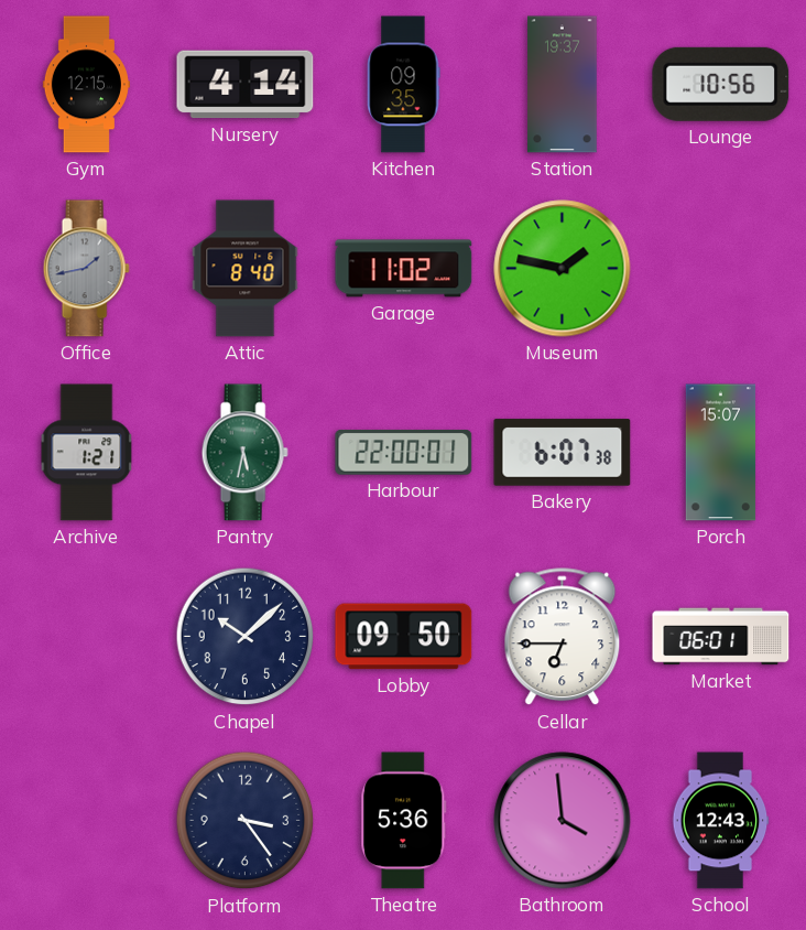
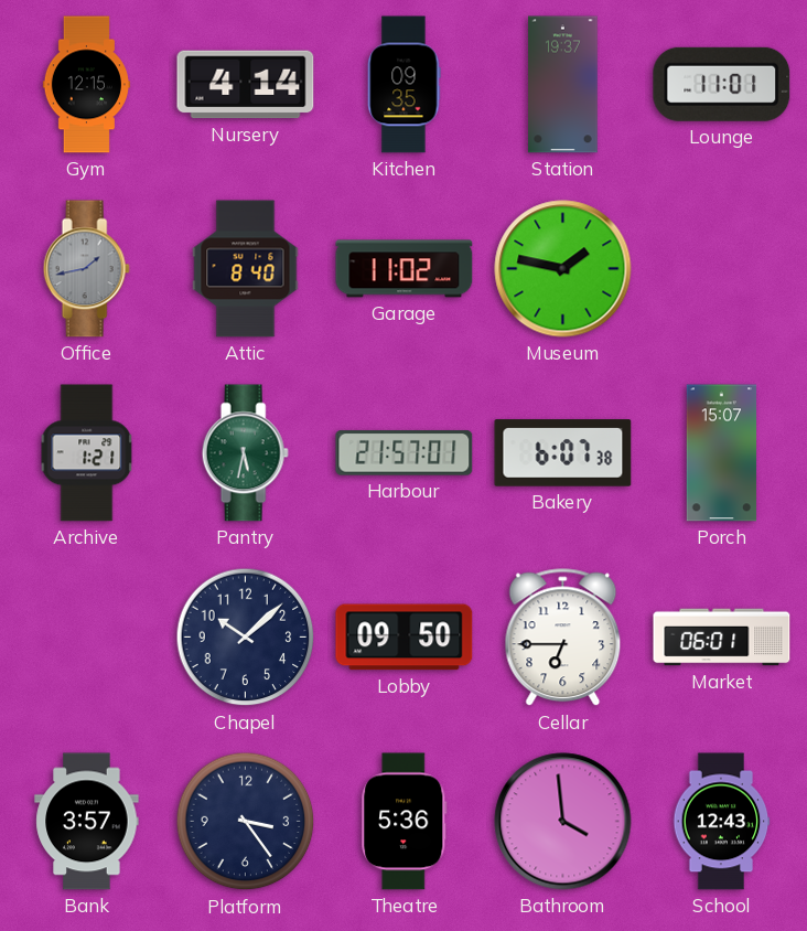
Lounge: 10:56 -> 11:01
Harbour: 22:00 -> 21:57
Bank: none -> 3:57
